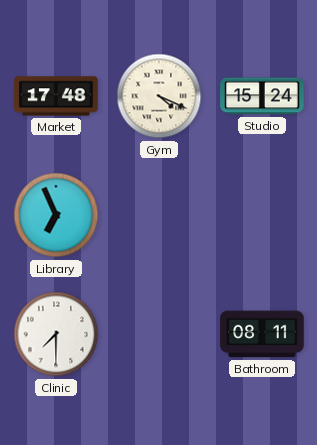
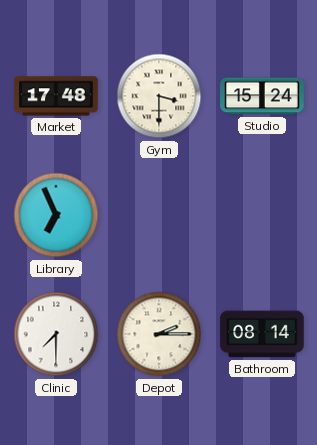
Gym: 4:19 -> 3:30
Depot: none -> 2:15
Bathroom: 08:11 -> 08:14
